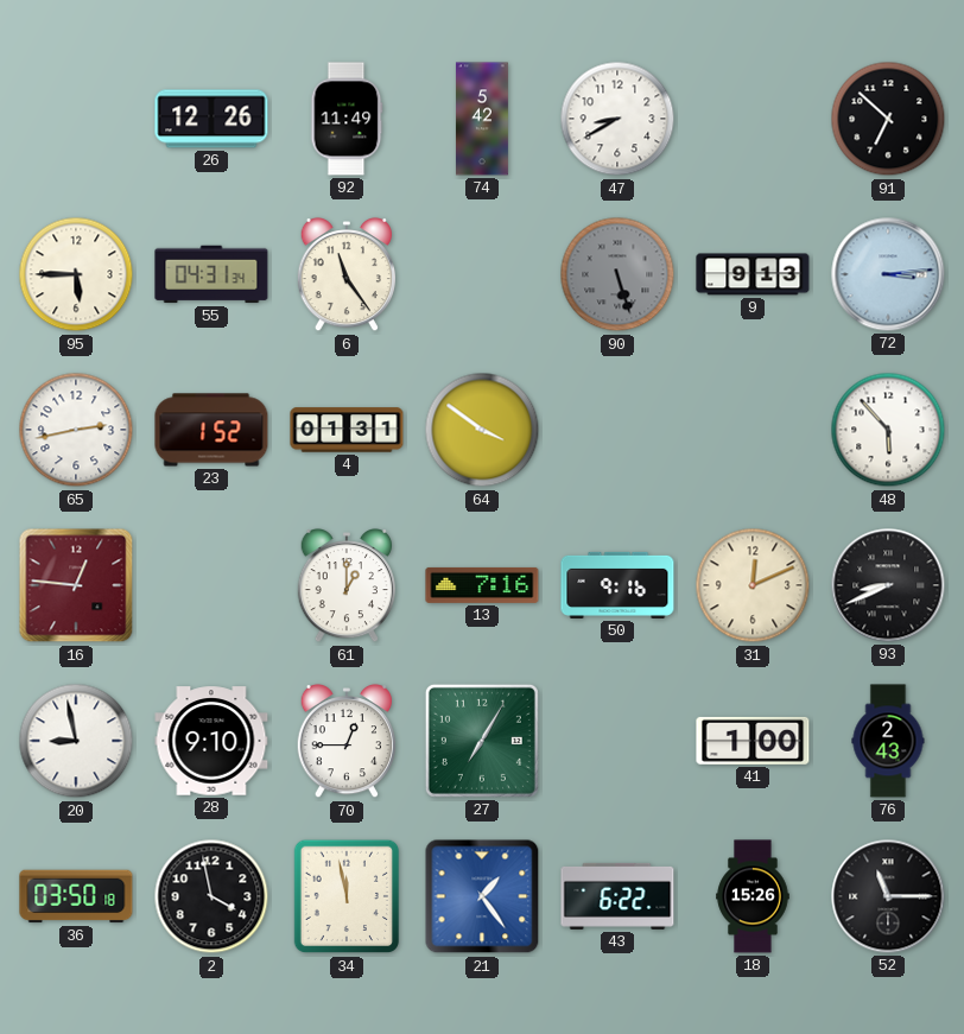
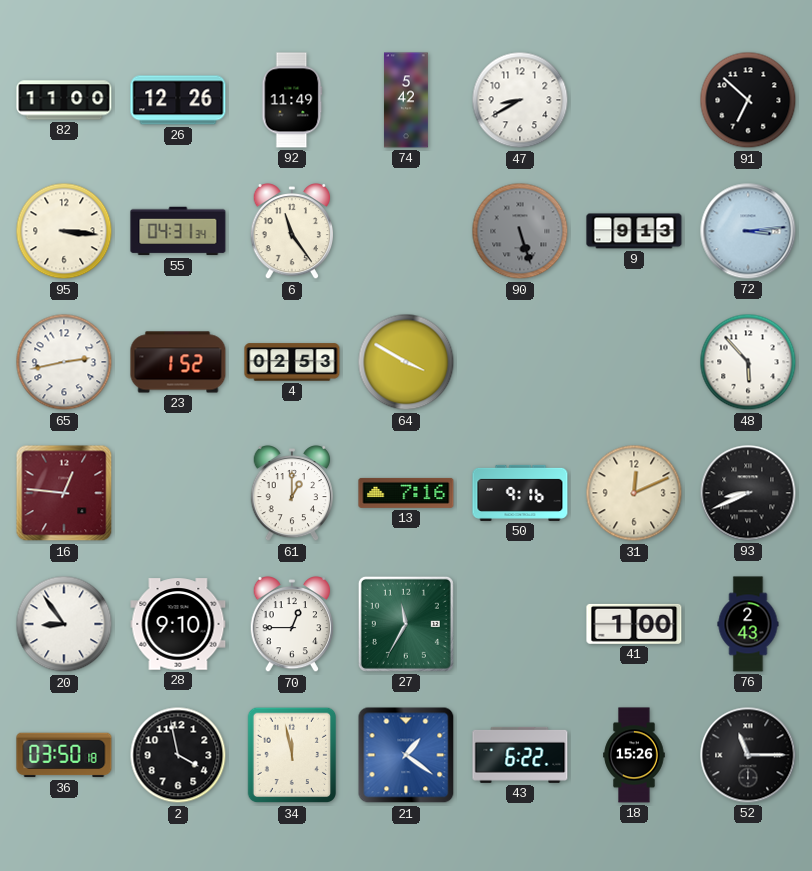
82: none -> 11:00
95: 5:45 -> 3:16
4: 01:31 -> 02:53
64: 3:51 -> 3:50
20: 8:58 -> 8:54
27: 7:05 -> 11:35
21: 1:24 -> 1:21
